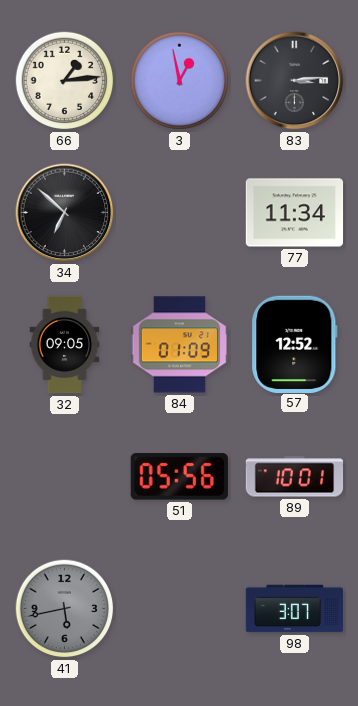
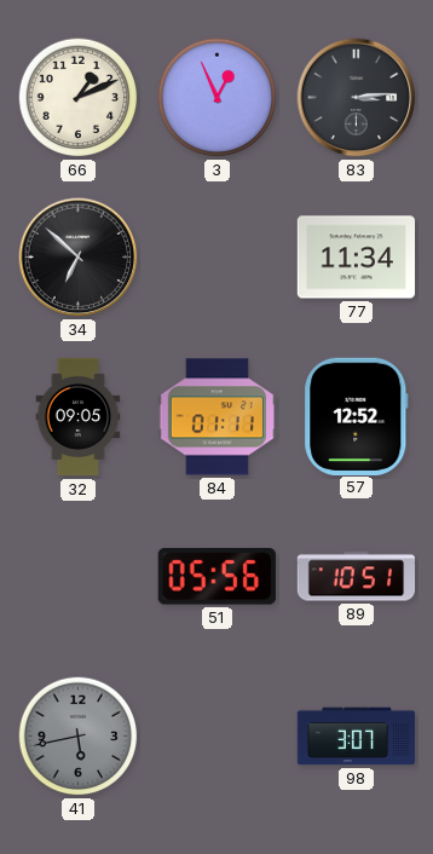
66: 1:14 -> 1:11
3: 12:58 -> 12:56
84: 01:09 -> 01:11
89: 10:01 -> 10:51
